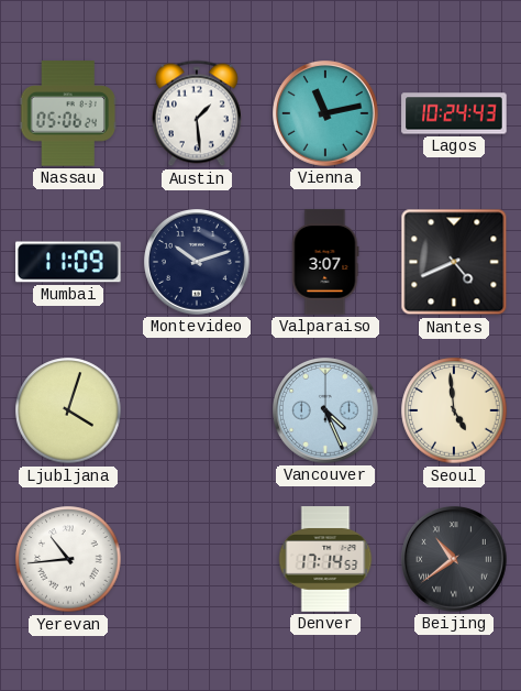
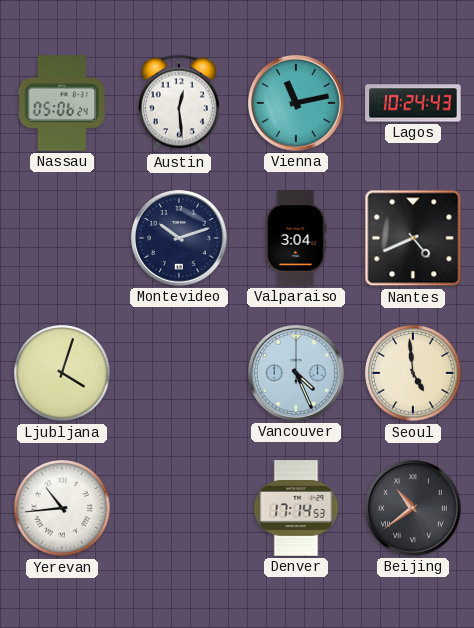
Austin: 1:29 -> 12:29
Mumbai: 11:09 -> none
Valparaiso: 3:07 -> 3:04
